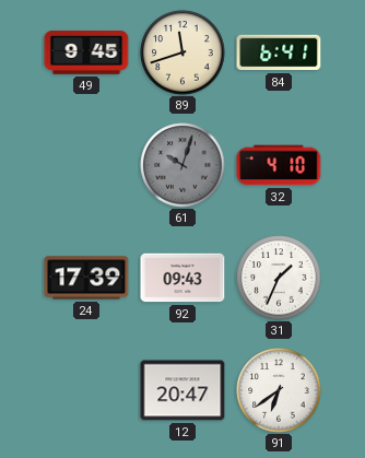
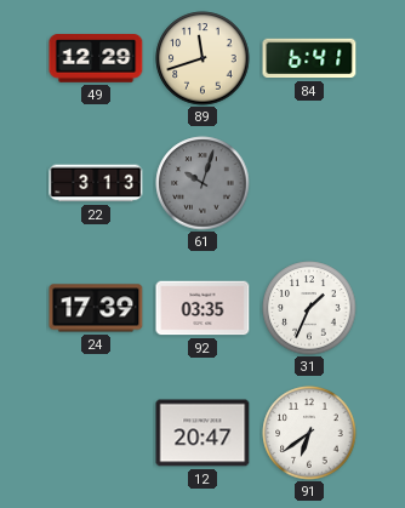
49: 9:45 -> 12:29
22: none -> 3:13
32: 4:10 -> none
92: 09:43 -> 03:35
